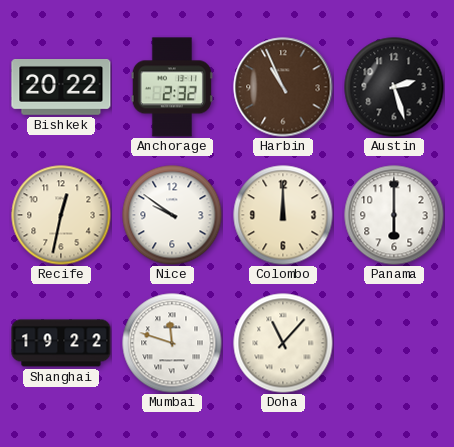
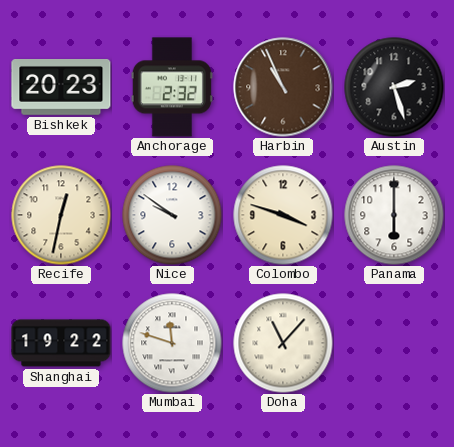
Bishkek: 20:22 -> 20:23
Colombo: 12:00 -> 3:48
